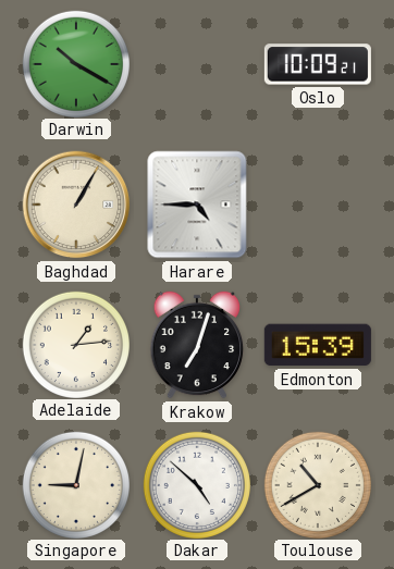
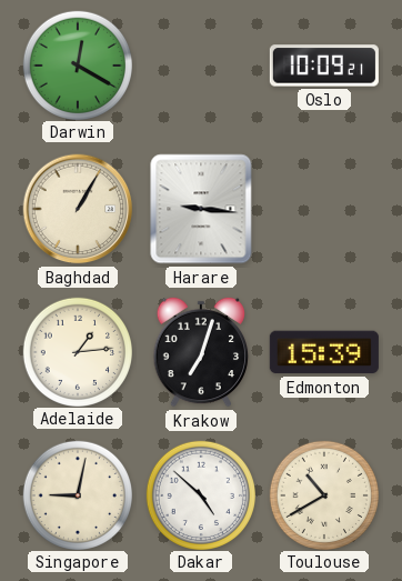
Darwin: 10:20 -> 12:20
Harare: 4:45 -> 9:16
